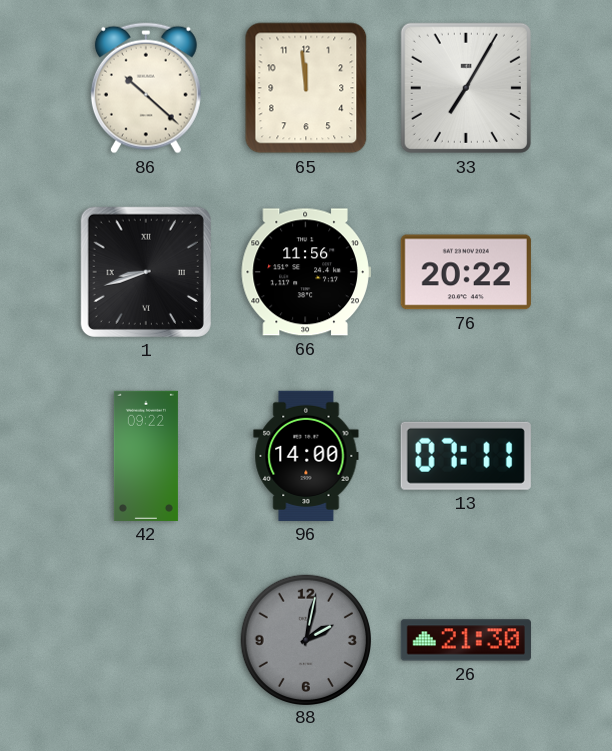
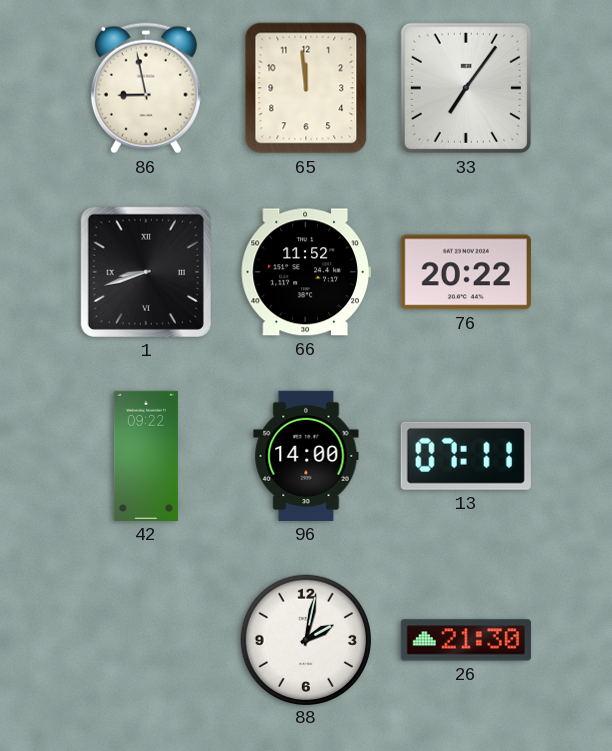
86: 10:22 -> 8:58
33: 7:05 -> 7:06
66: 11:56 -> 11:52
88 dial: grey -> white
